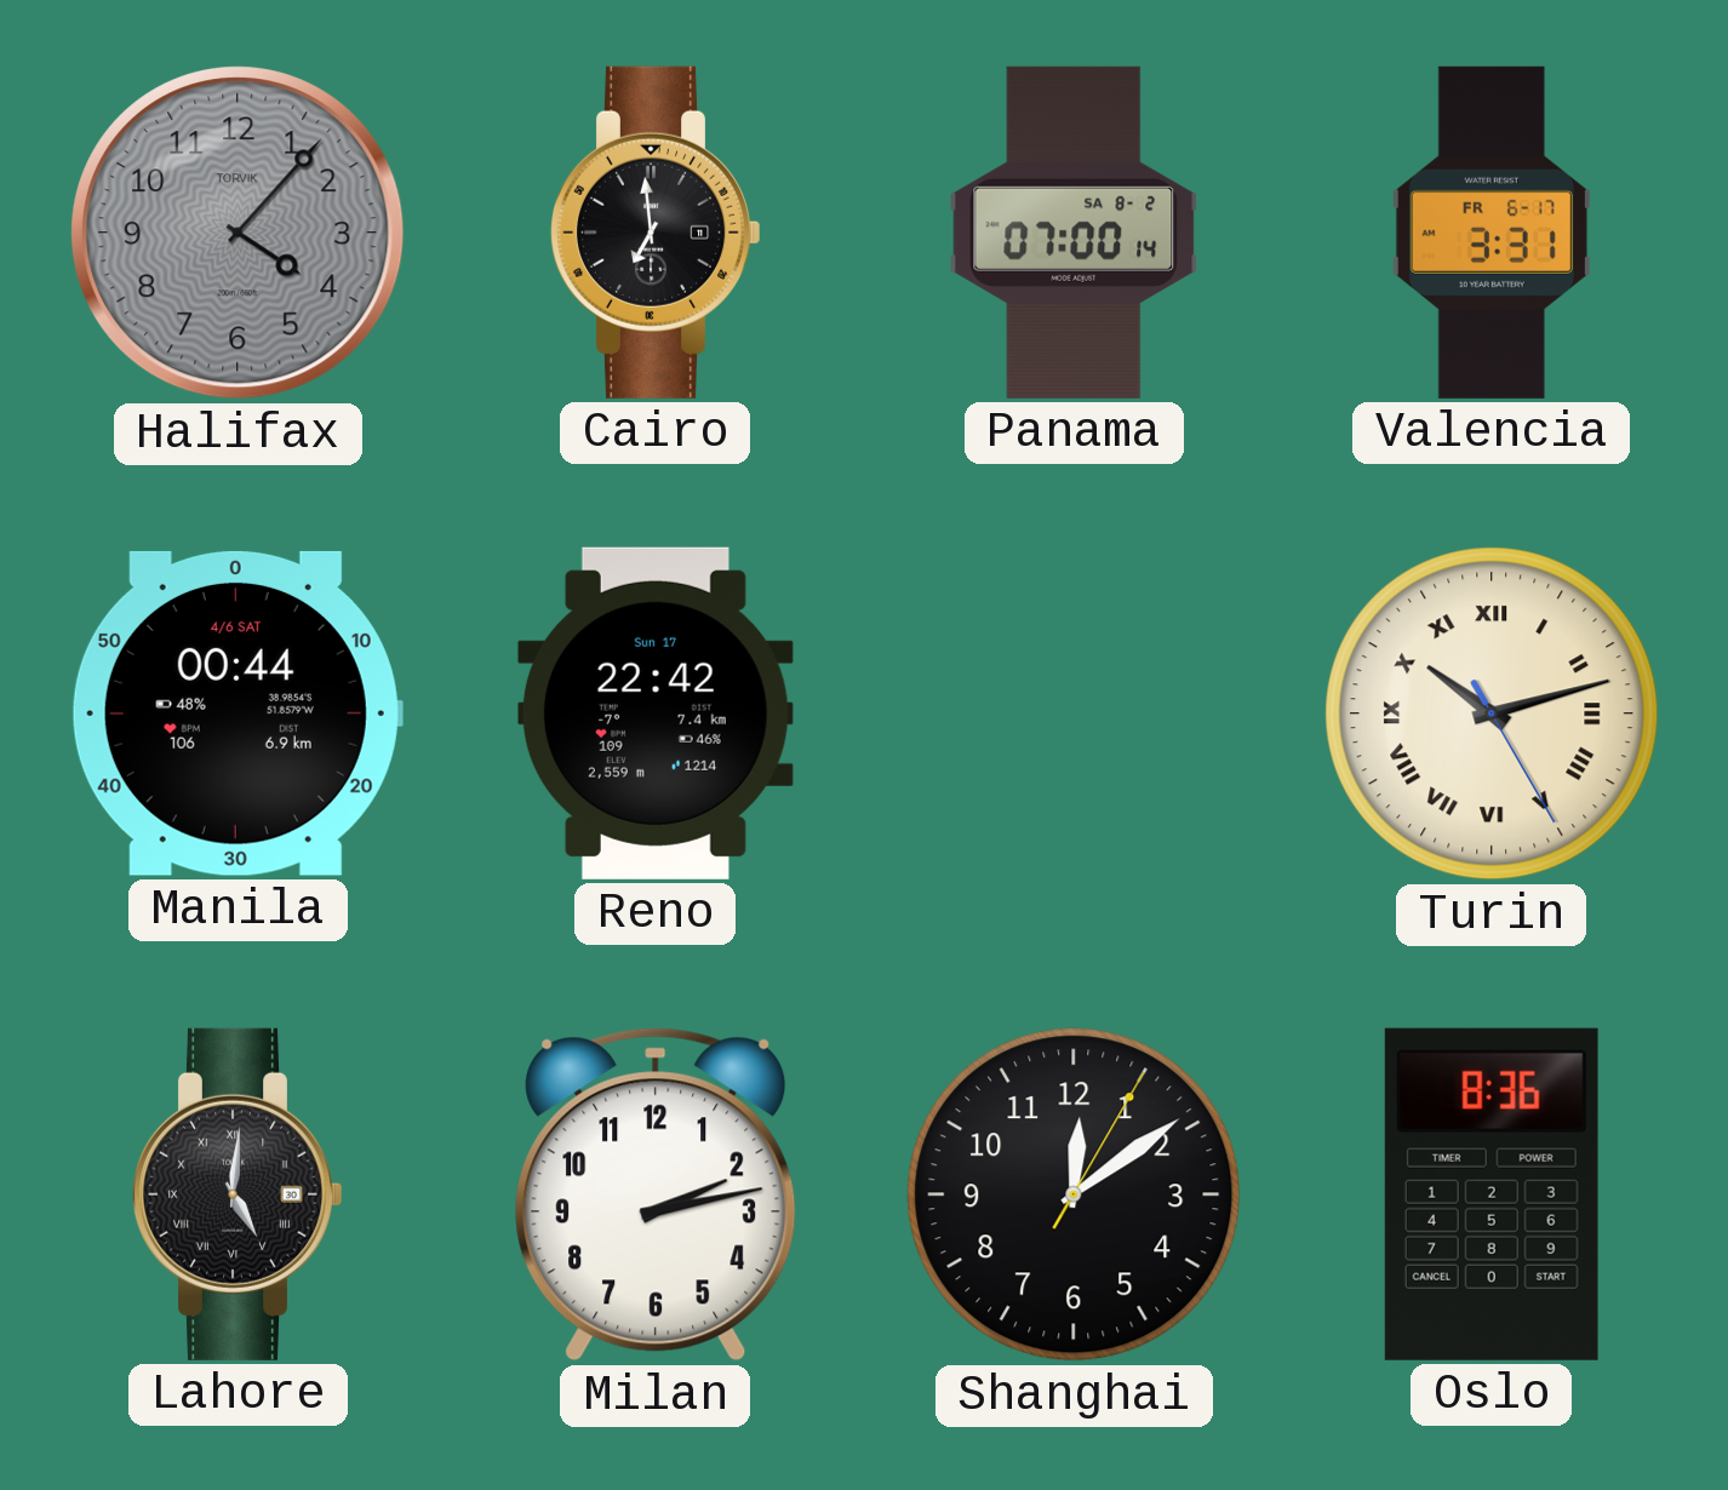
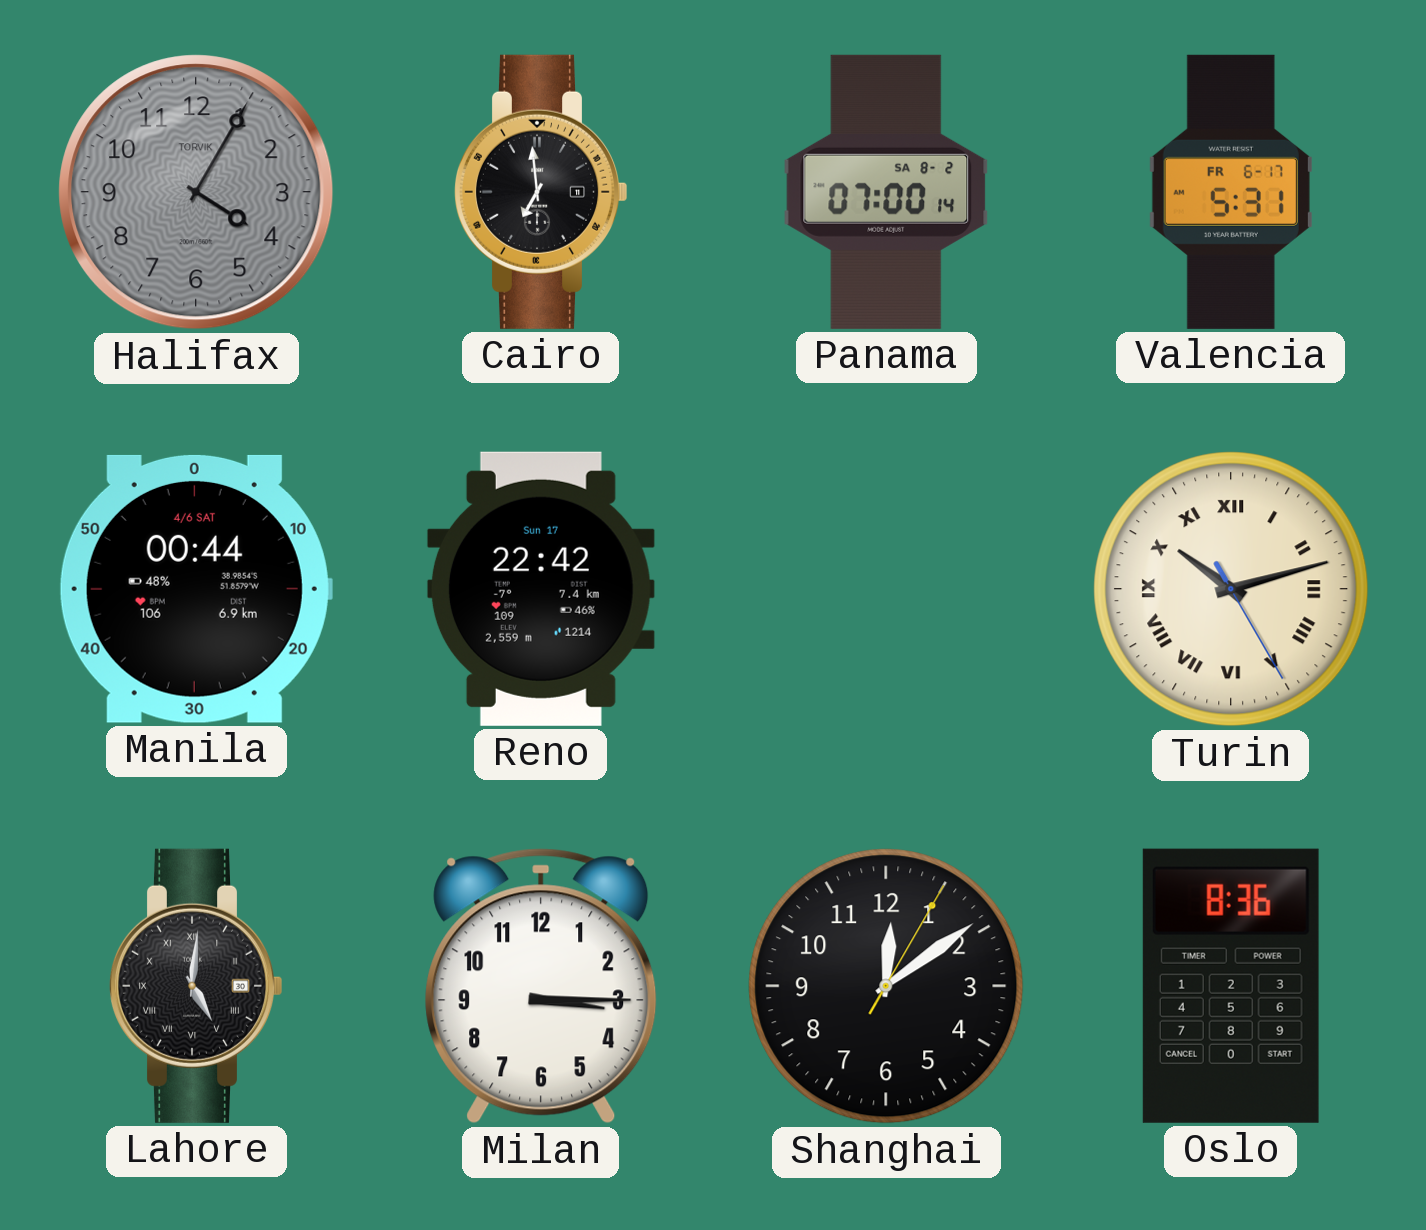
Halifax: 4:07 -> 4:05
Valencia: 3:31 -> 5:31
Milan: 2:13 -> 3:15
